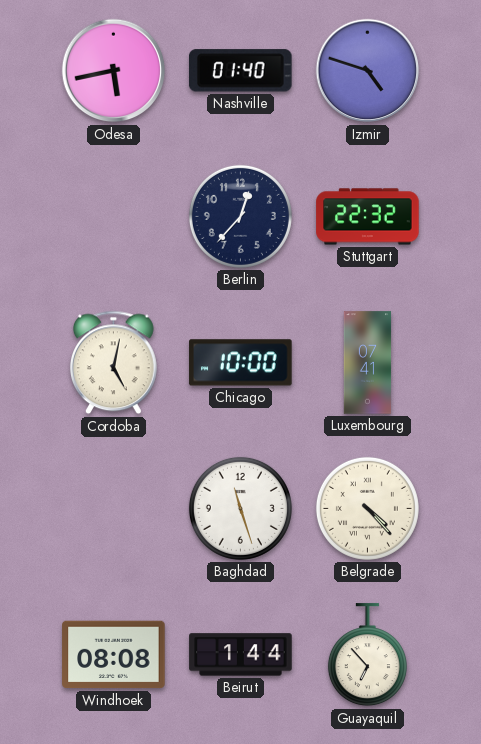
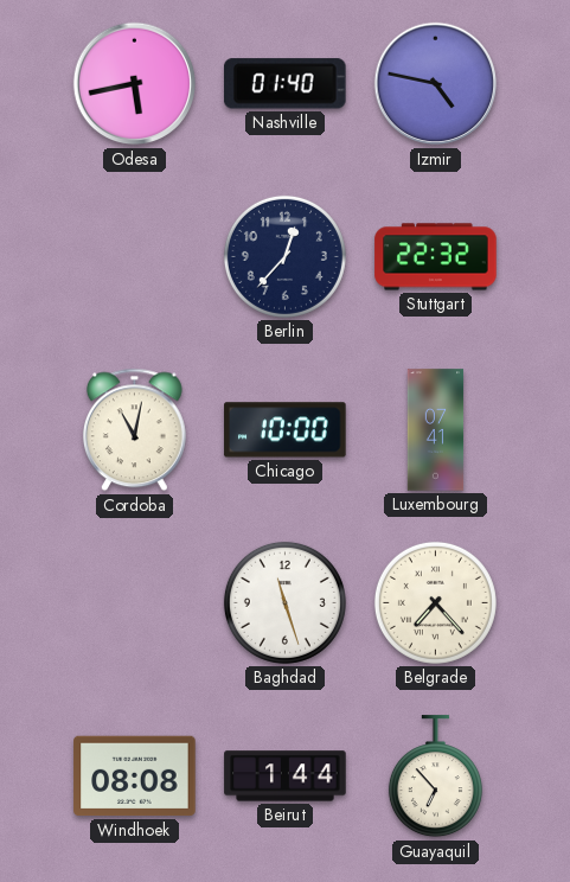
Izmir: 4:48 -> 4:47
Cordoba: 5:02 -> 11:02
Belgrade: 4:23 -> 7:23
